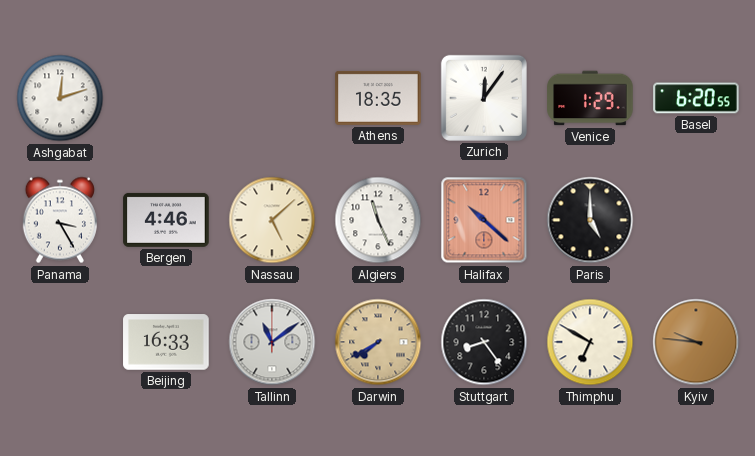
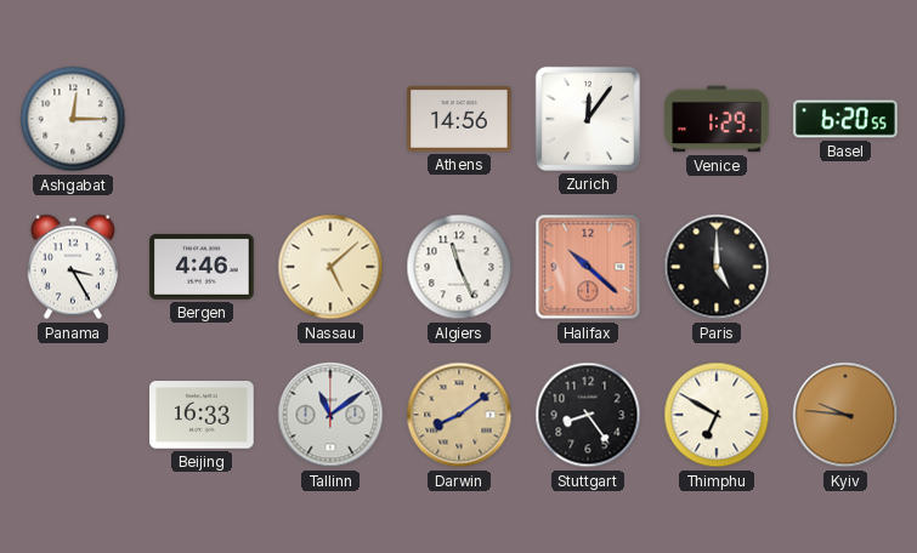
Ashgabat: 12:12 -> 12:15
Athens: 18:35 -> 14:56
Darwin: 7:40 -> 8:09
